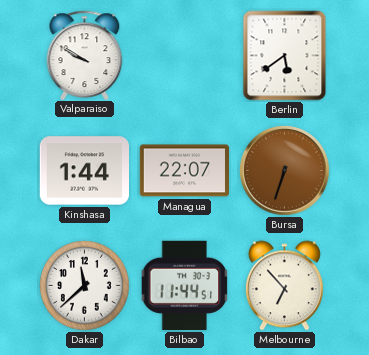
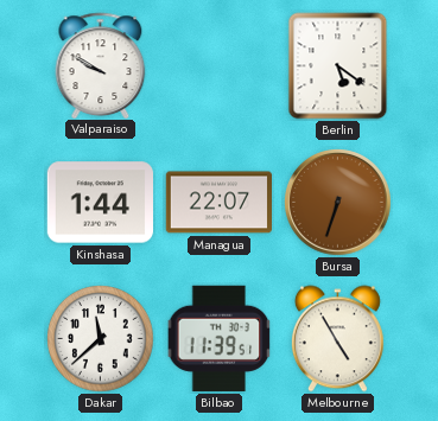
Berlin: 5:39 -> 5:21
Bilbao: 11:44 -> 11:39
Melbourne: 6:53 -> 4:55
